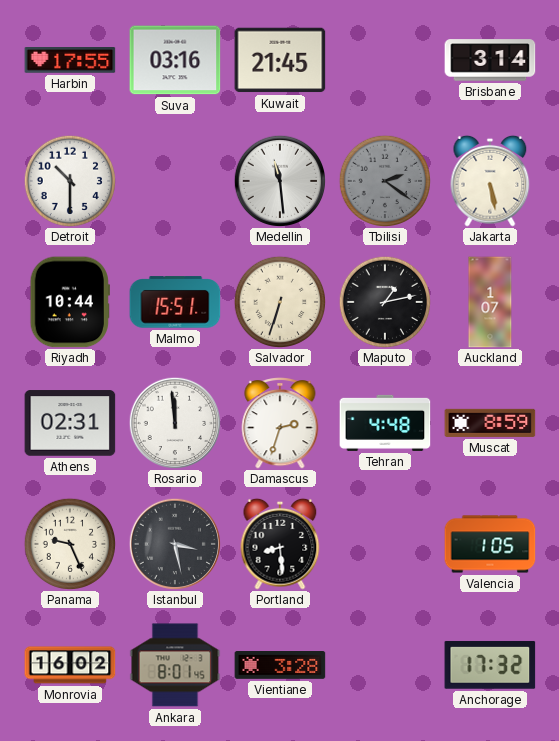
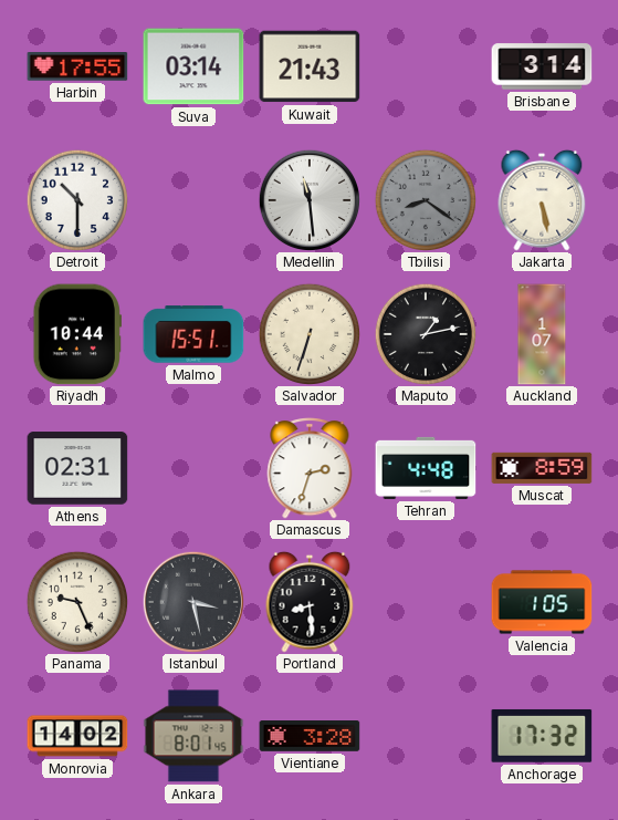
Suva: 03:16 -> 03:14
Kuwait: 21:45 -> 21:43
Tbilisi: 2:21 -> 8:21
Rosario: 11:59 -> none
Monrovia: 16:02 -> 14:02
